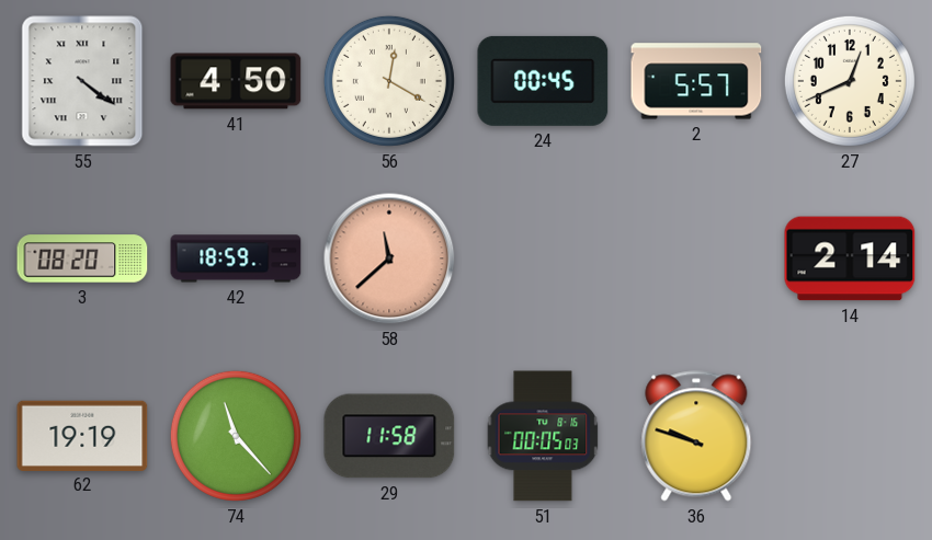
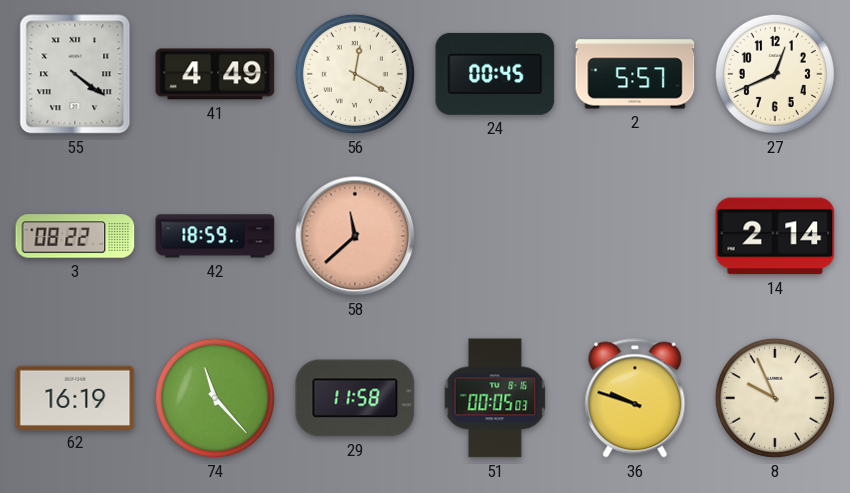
41: 4:50 -> 4:49
3: 08:20 -> 08:22
62: 19:19 -> 16:19
8: none -> 9:56
